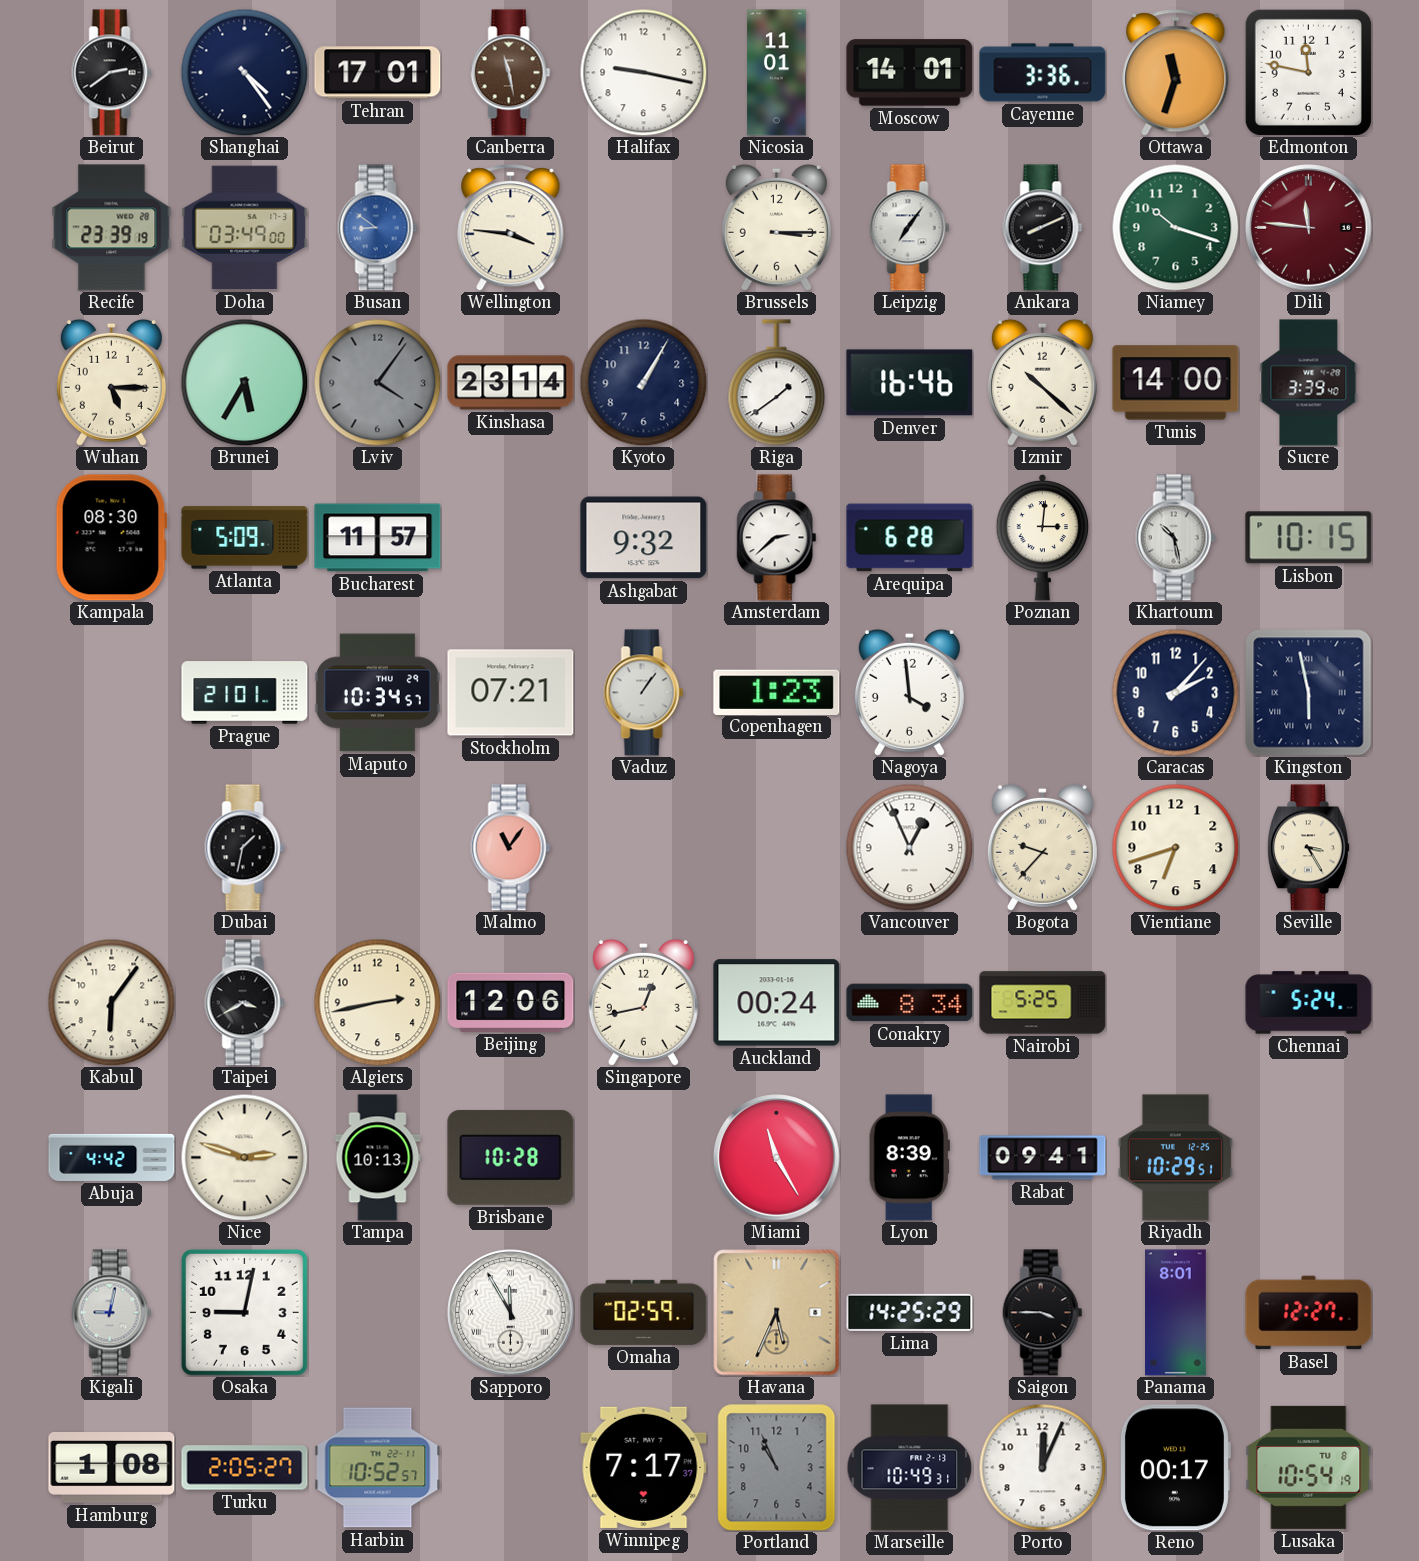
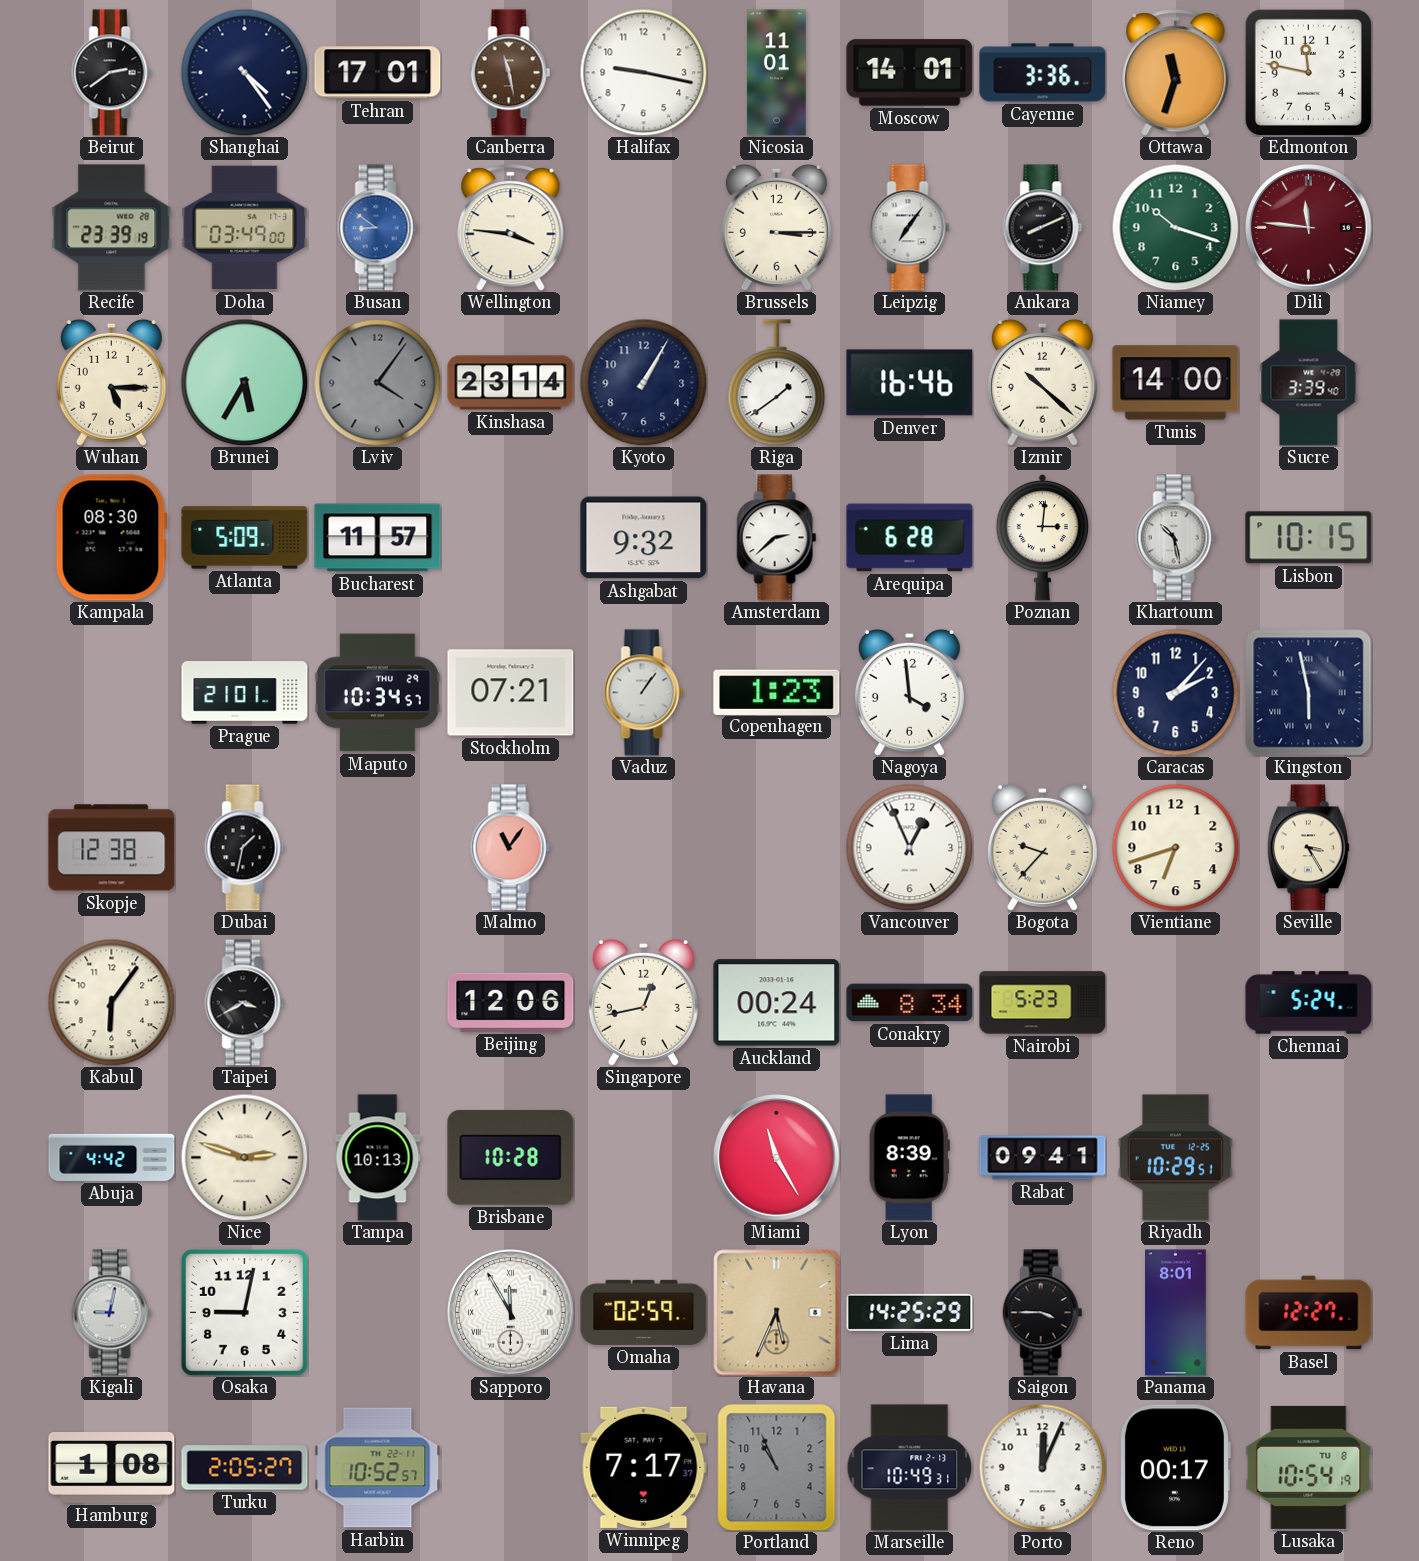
Skopje: none -> 12:38
Algiers: 2:43 -> none
Nairobi: 5:25 -> 5:23
